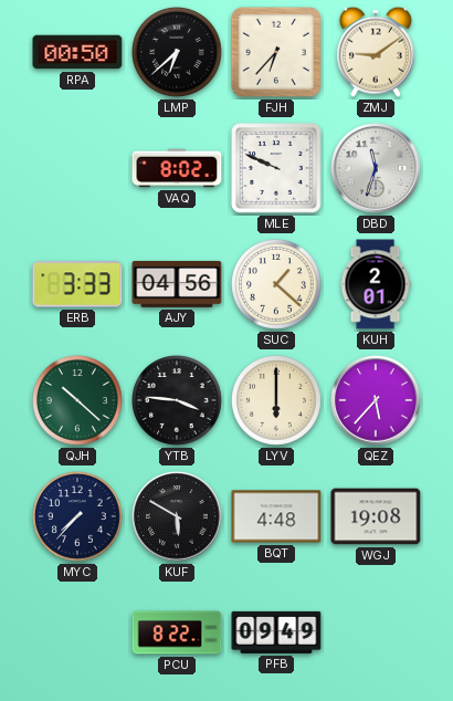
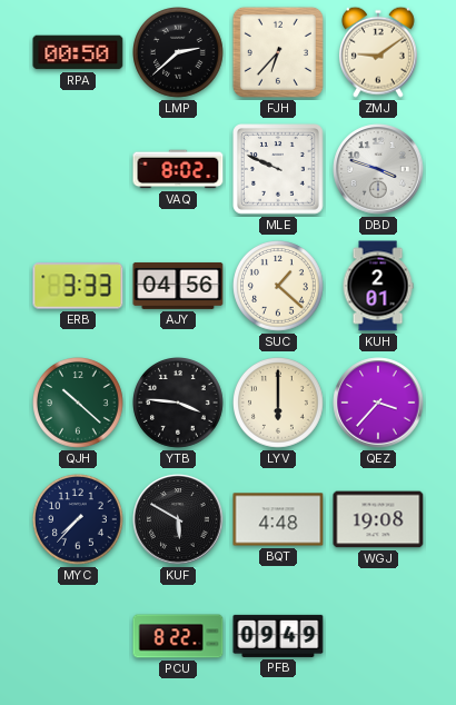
LMP: 6:38 -> 2:38
DBD: 11:33 -> 3:48
QEZ: 5:37 -> 3:37
